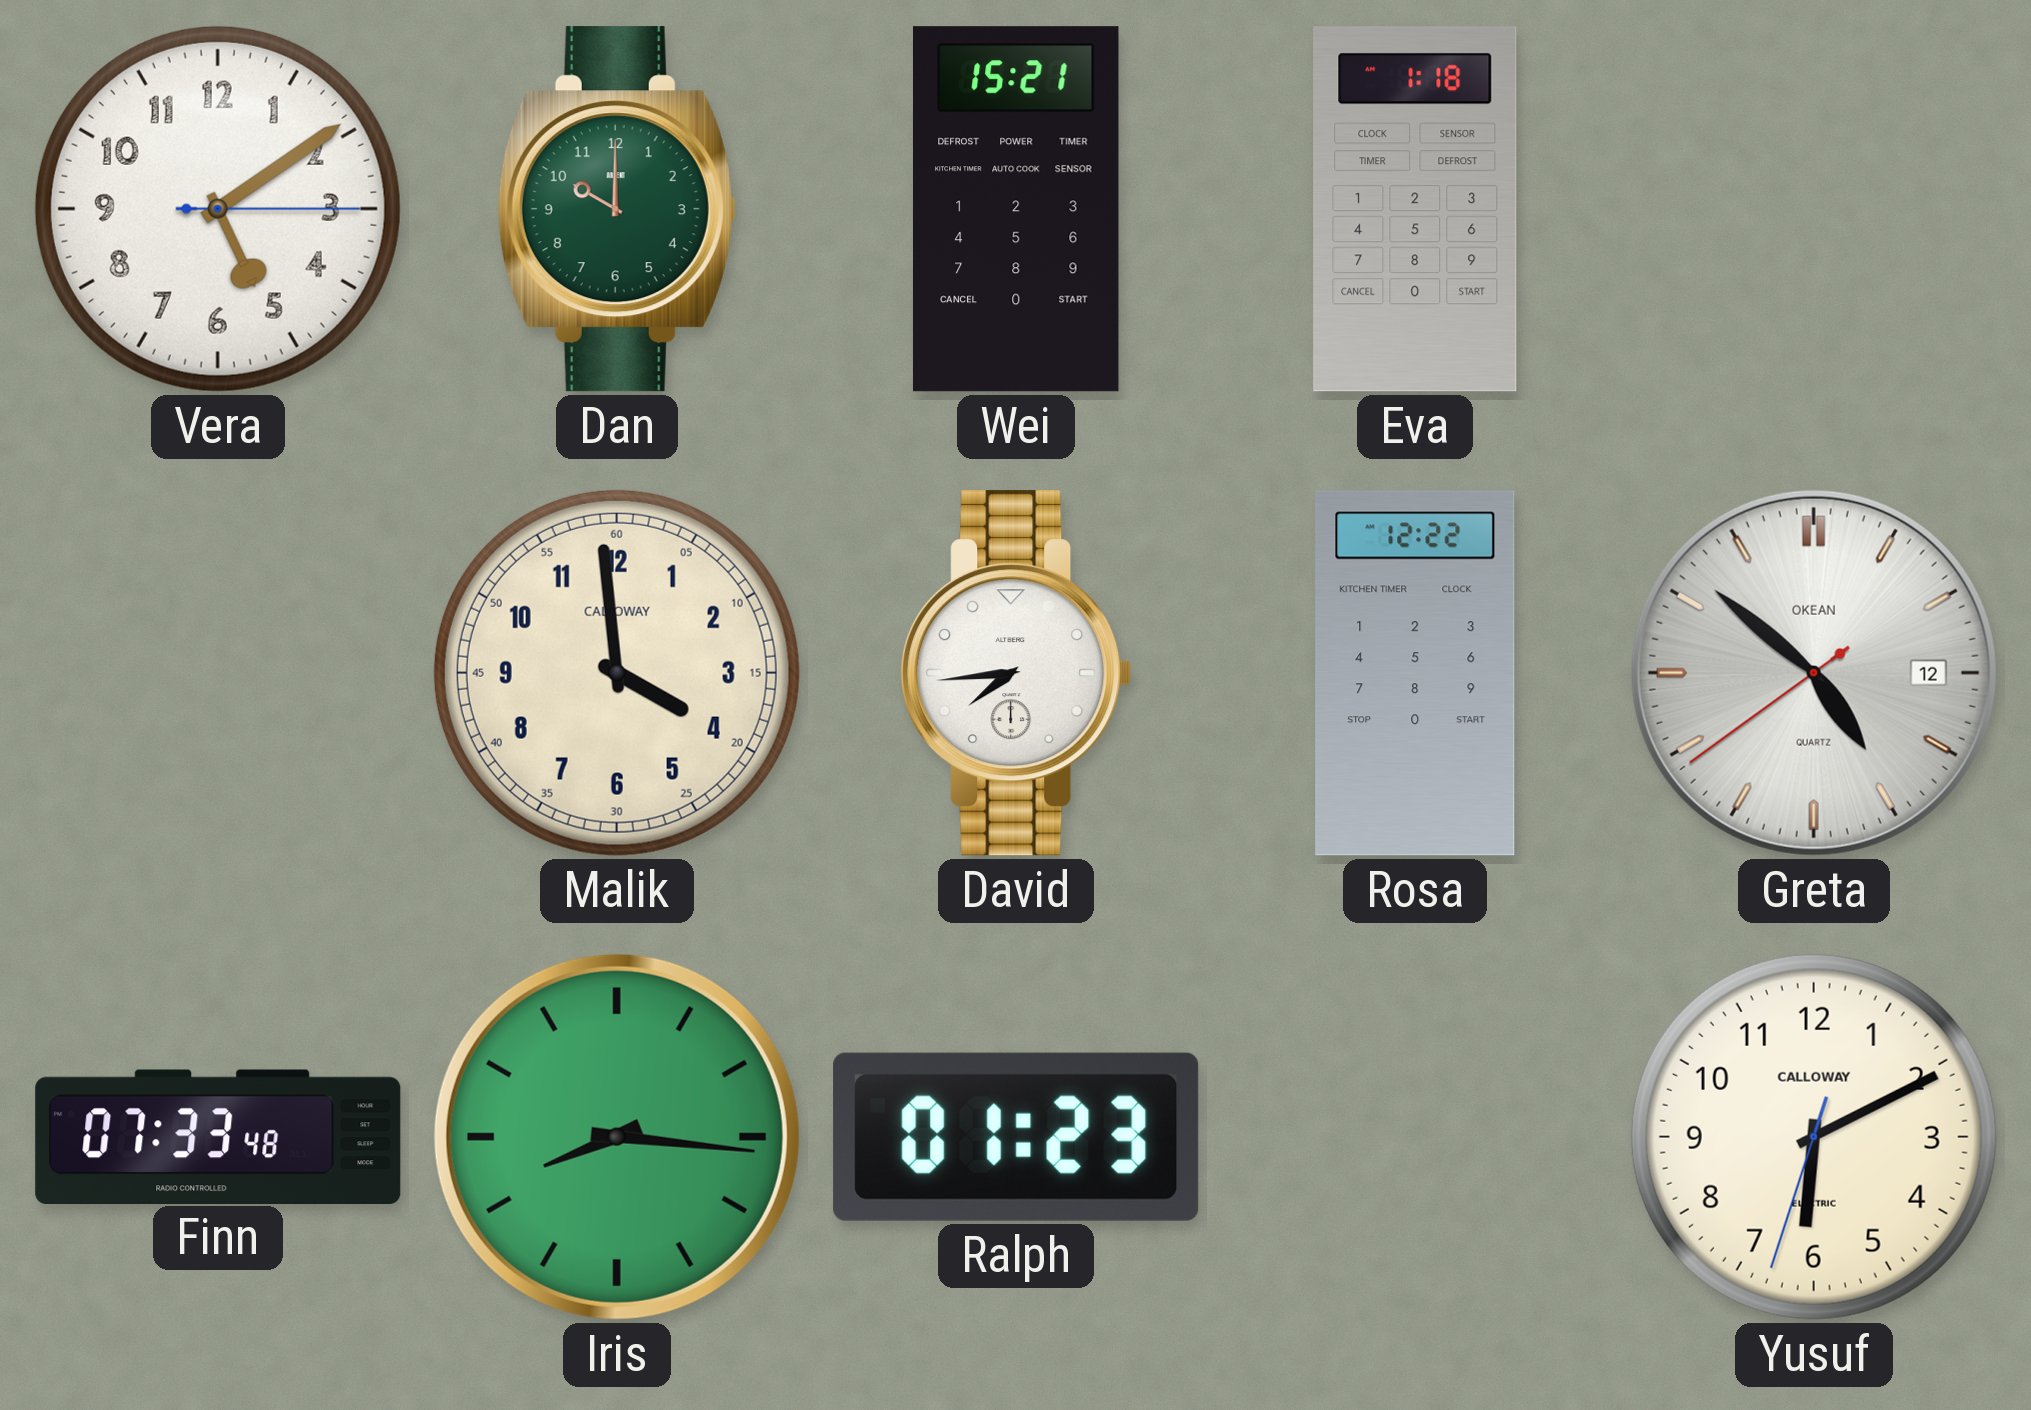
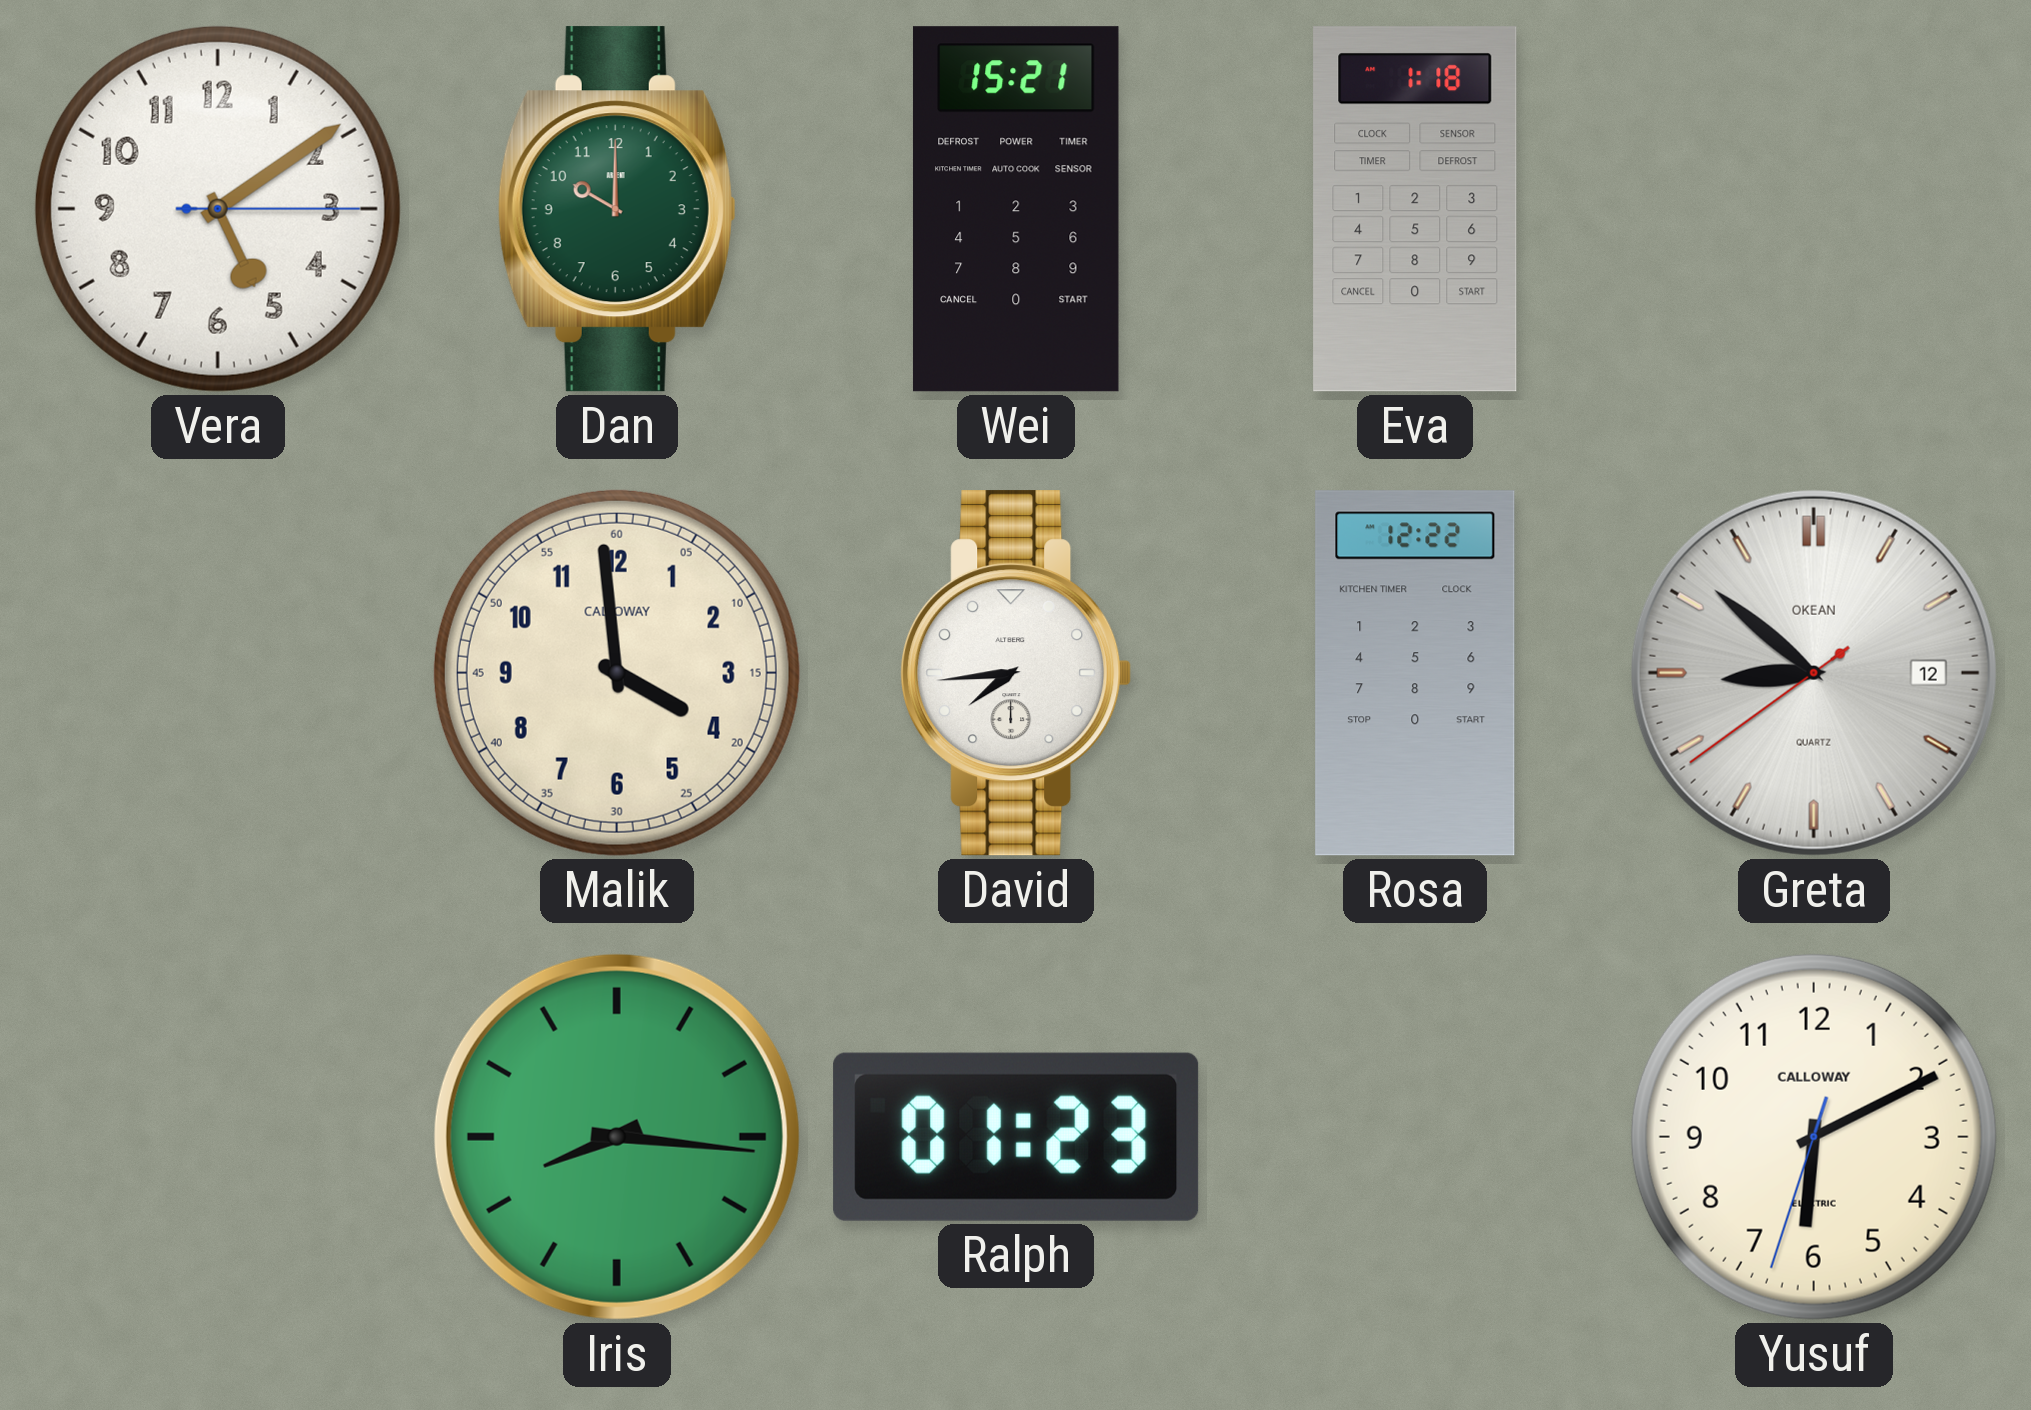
Greta: 4:51 -> 8:51
Finn: 07:33 -> none
